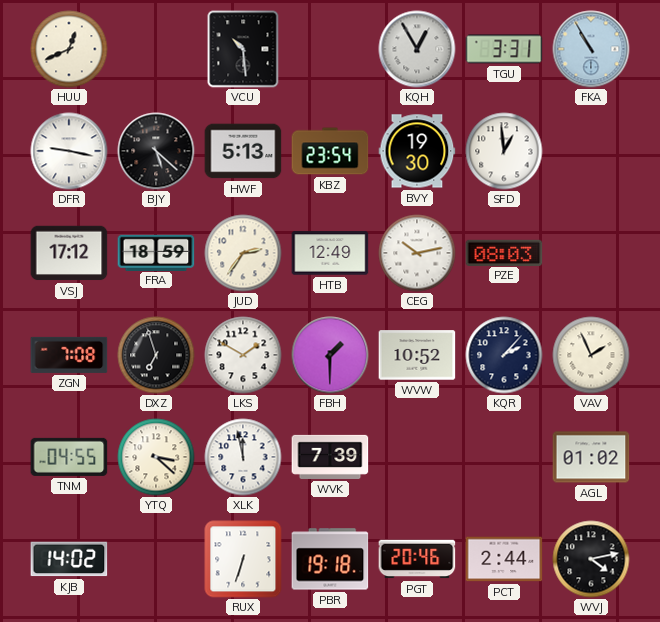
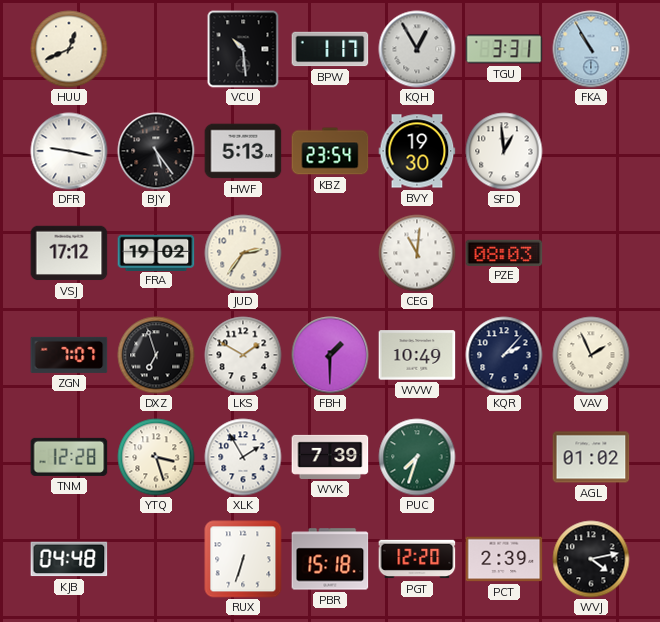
BPW: none -> 1:17
BJY: 5:22 -> 5:24
FRA: 18:59 -> 19:02
HTB: 12:49 -> none
CEG: 10:13 -> 11:01
ZGN: 7:08 -> 7:07
WVW: 10:52 -> 10:49
TNM: 04:55 -> 12:28
YTQ: 3:22 -> 3:27
XLK: 11:58 -> 1:55
PUC: none -> 7:33
KJB: 14:02 -> 04:48
PBR: 19:18 -> 15:18
PGT: 20:46 -> 12:20
PCT: 2:44 -> 2:39
